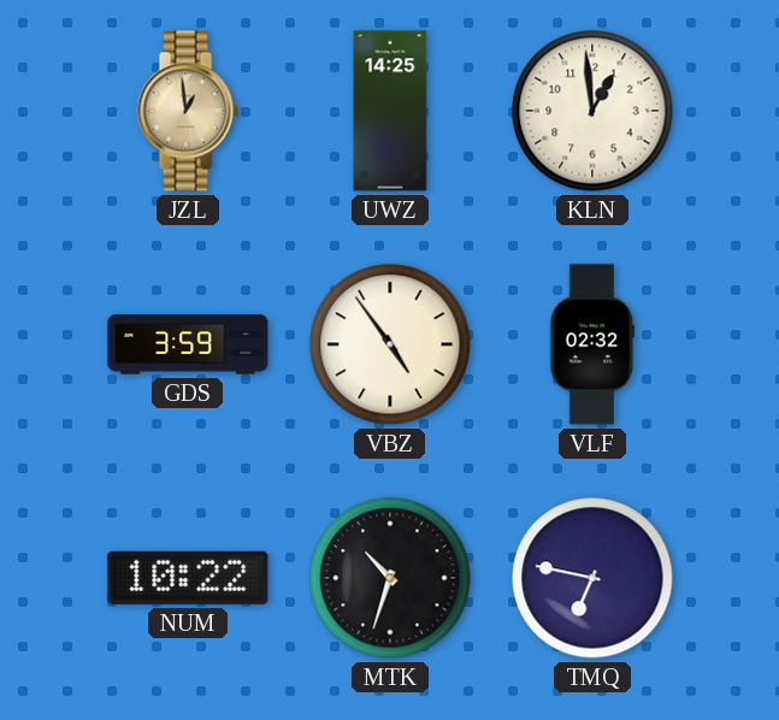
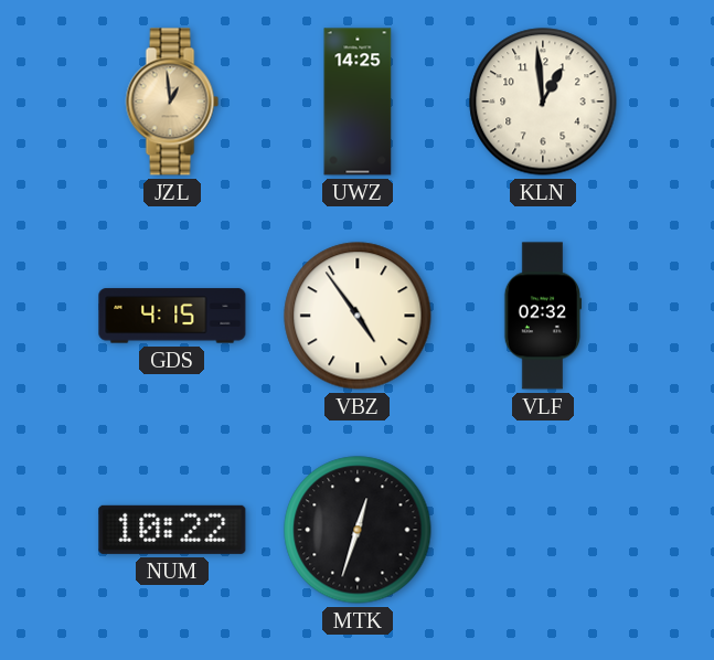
GDS: 3:59 -> 4:15
MTK: 10:33 -> 12:33
TMQ: 6:47 -> none
